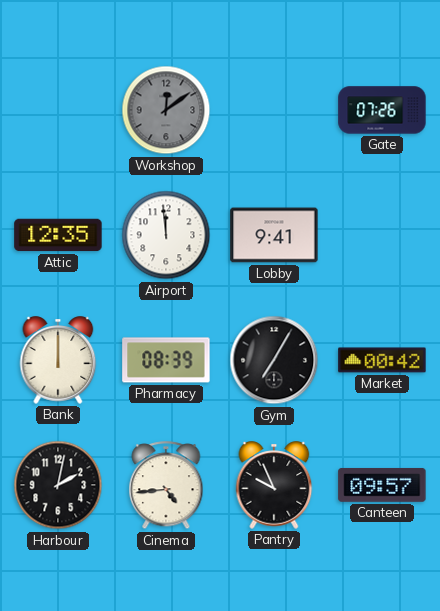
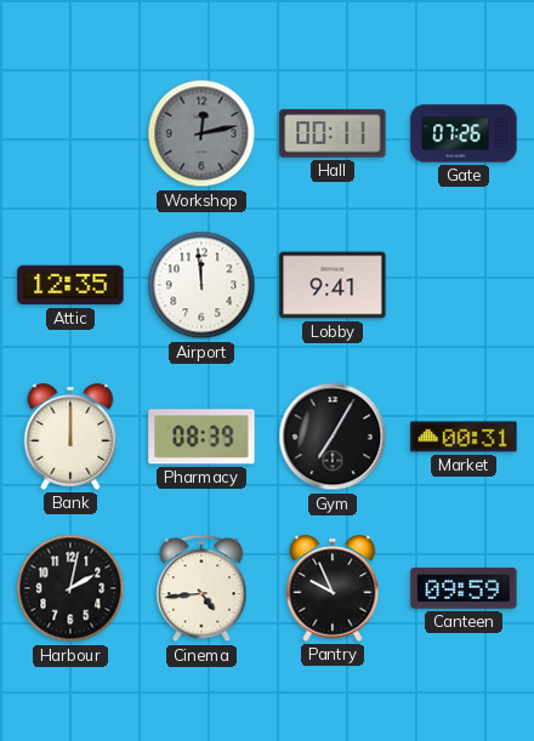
Workshop: 12:09 -> 12:13
Hall: none -> 00:11
Market: 00:42 -> 00:31
Canteen: 09:57 -> 09:59
